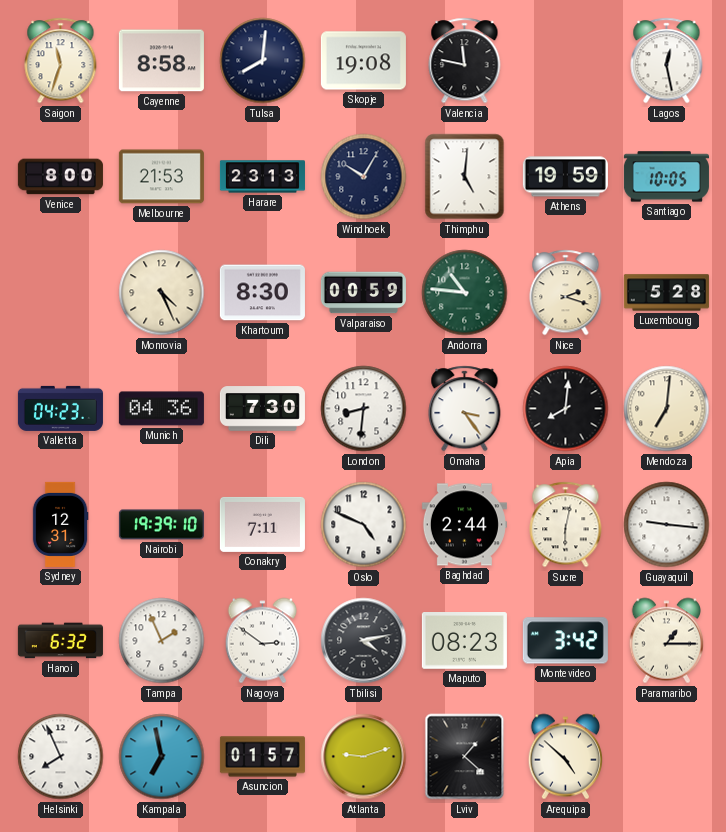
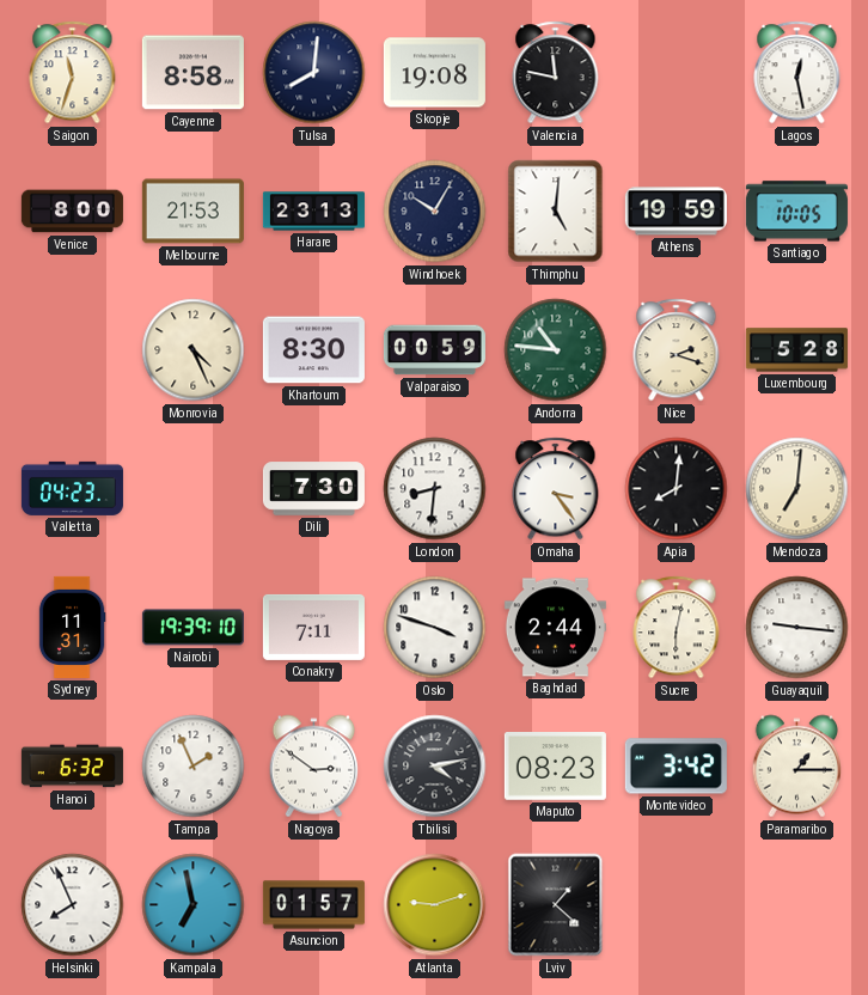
Munich: 04:36 -> none
Sydney: 12:31 -> 11:31
Oslo: 4:49 -> 3:48
Arequipa: 4:52 -> none
